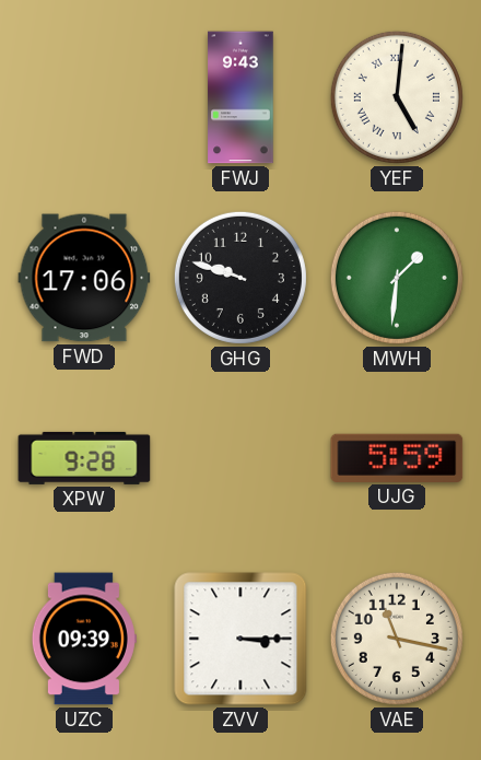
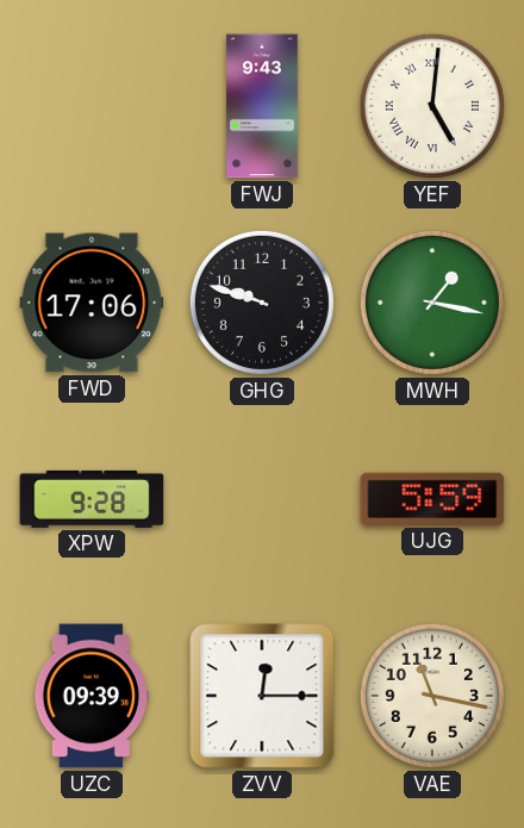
MWH: 1:31 -> 1:17
ZVV: 3:15 -> 12:15
